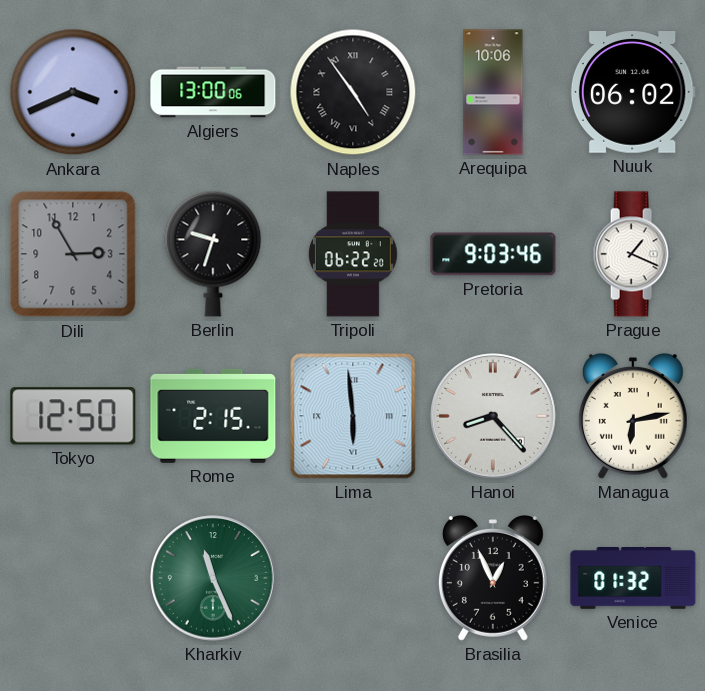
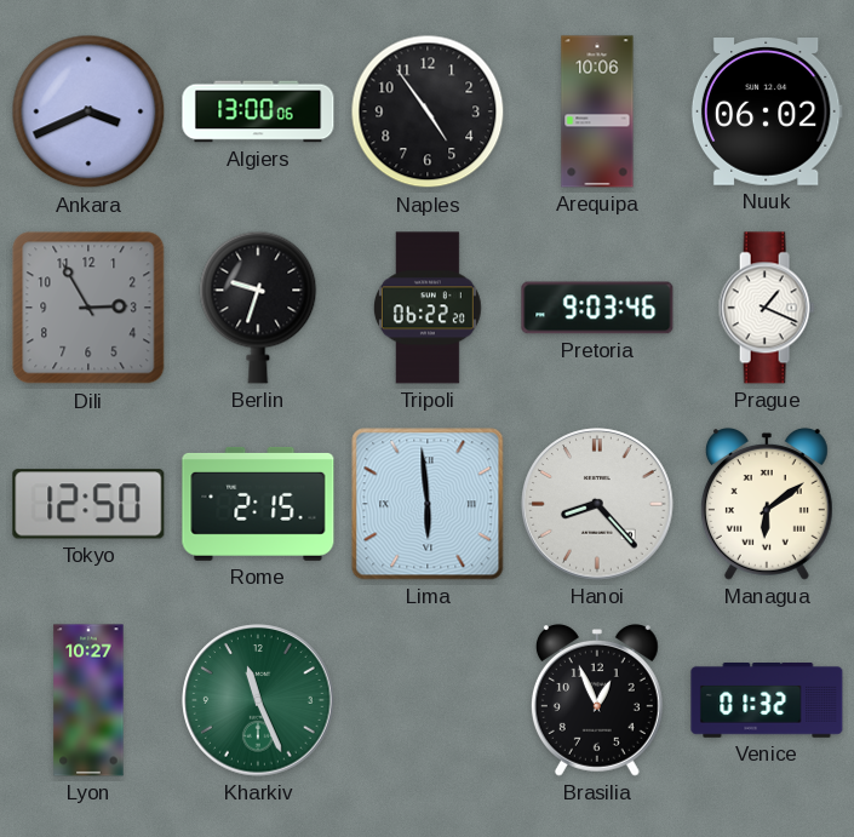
Naples numerals: Roman -> Arabic
Managua: 6:13 -> 6:09
Lyon: none -> 10:27
